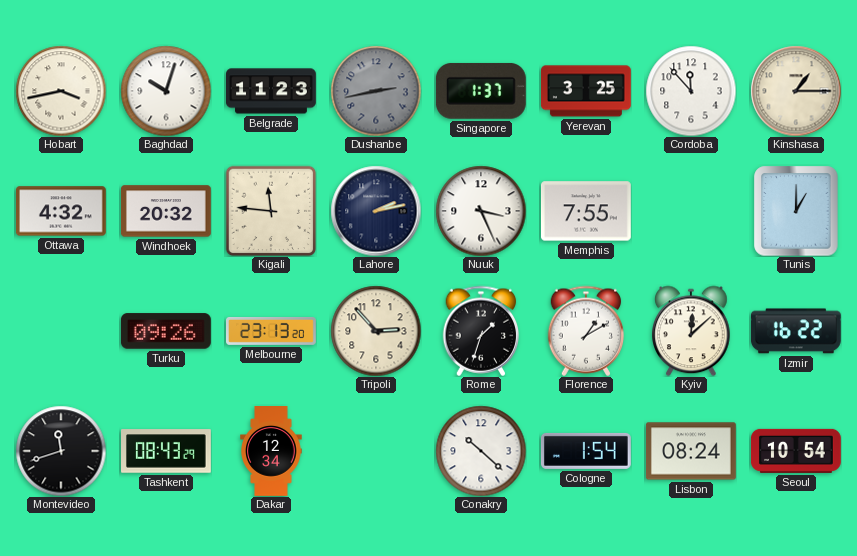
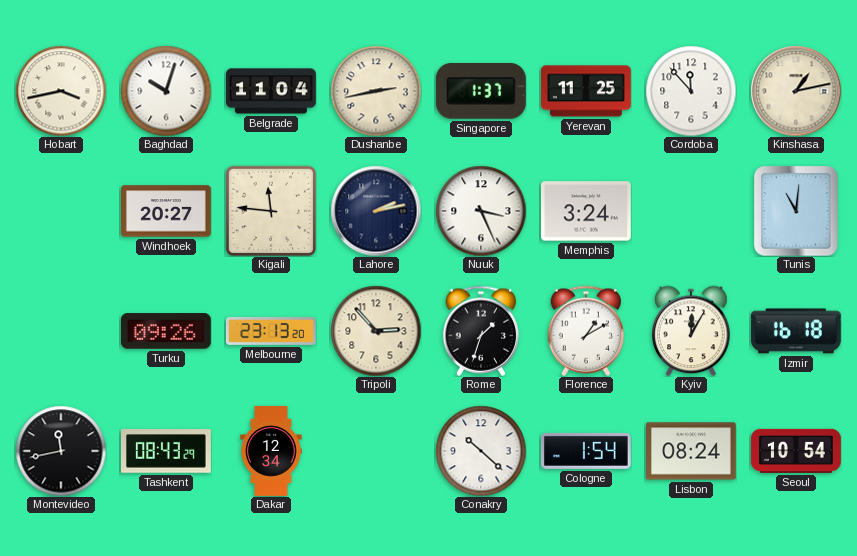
Belgrade: 11:23 -> 11:04
Dushanbe dial: grey -> cream
Yerevan: 3:25 -> 11:25
Kinshasa: 1:15 -> 1:13
Ottawa: 4:32 -> none
Windhoek: 20:32 -> 20:27
Memphis: 7:55 -> 3:24
Tunis: 1:00 -> 11:01
Kyiv: 12:08 -> 12:05
Izmir: 16:22 -> 16:18
Montevideo: 11:42 -> 11:43
